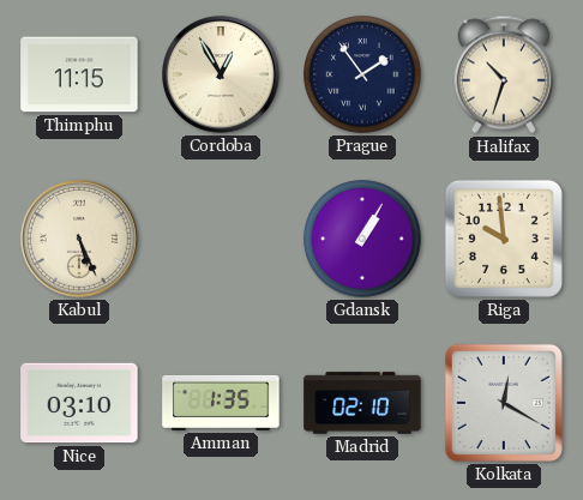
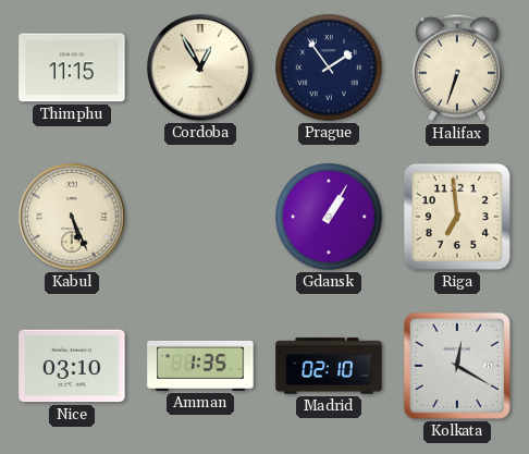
Halifax: 10:33 -> 6:33
Riga: 9:59 -> 6:59
